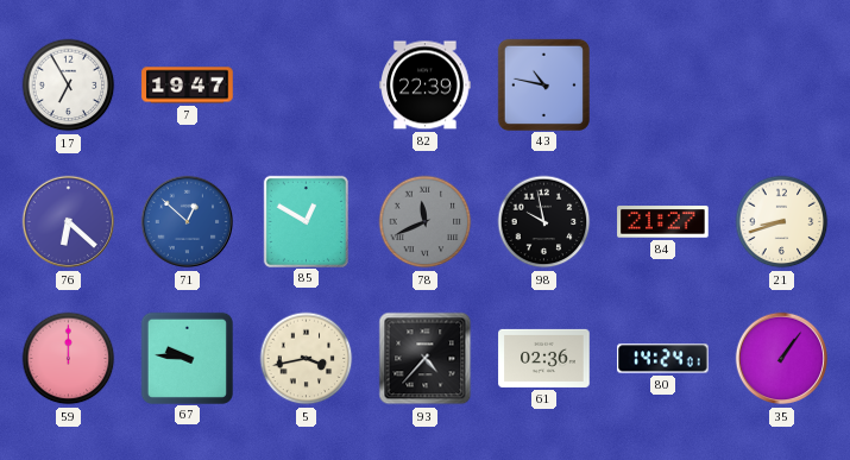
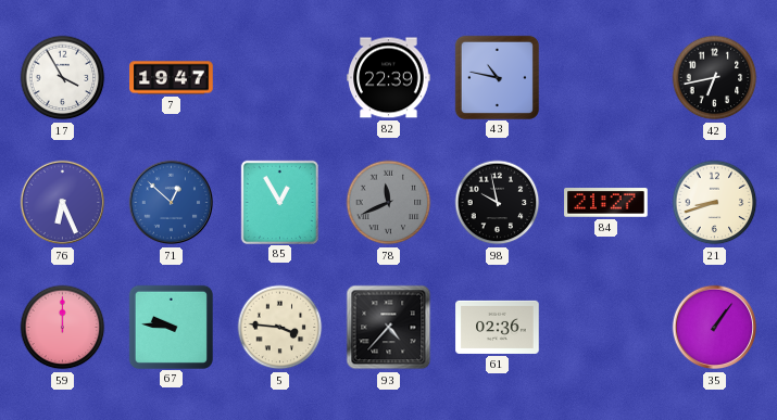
17: 6:55 -> 3:55
42: none -> 6:43
76: 6:22 -> 6:26
85: 12:50 -> 12:55
5: 3:43 -> 3:46
80: 14:24 -> none
